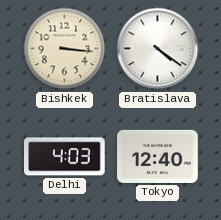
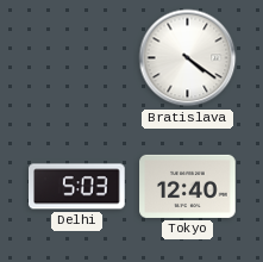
Bishkek: 3:16 -> none
Delhi: 4:03 -> 5:03
